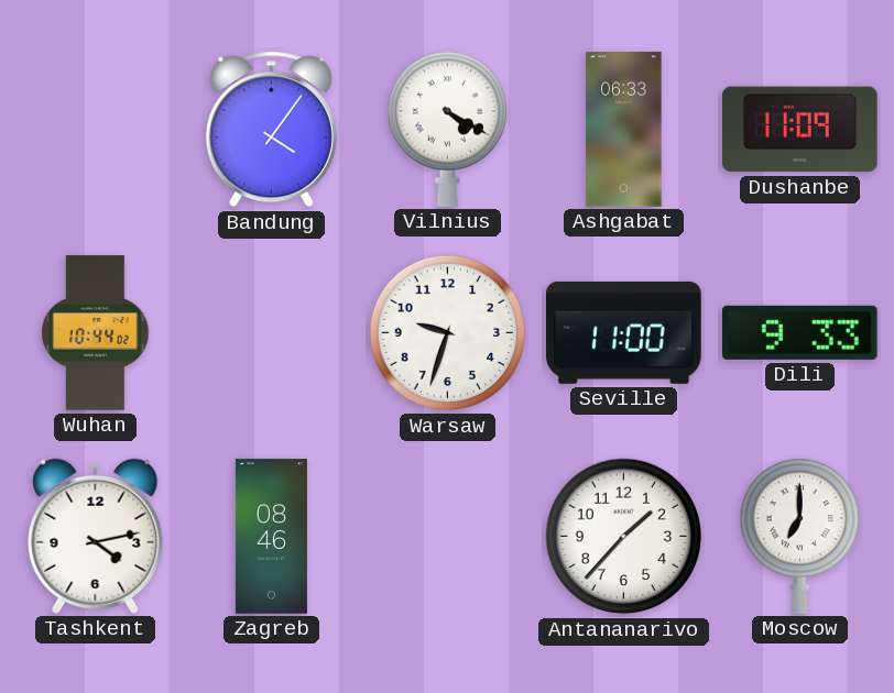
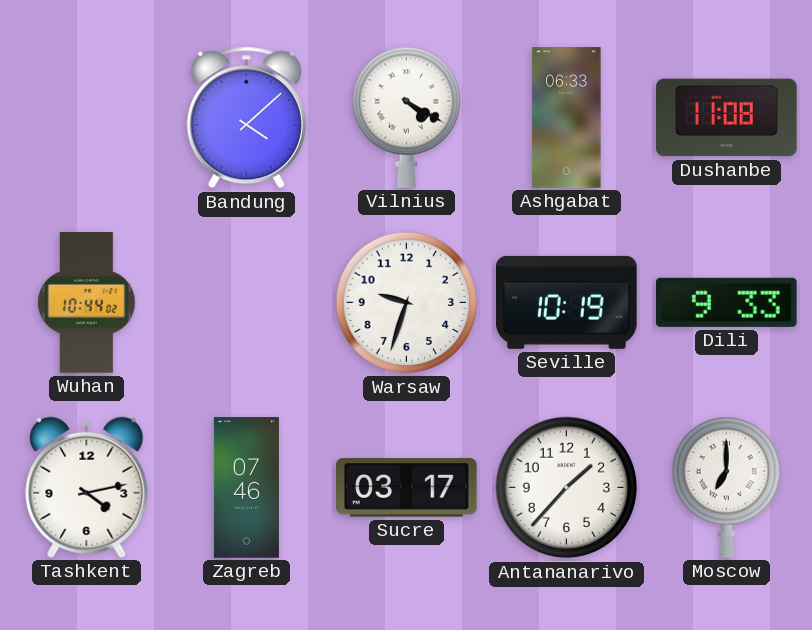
Bandung: 4:06 -> 4:08
Dushanbe: 11:09 -> 11:08
Seville: 11:00 -> 10:19
Zagreb: 08:46 -> 07:46
Sucre: none -> 03:17
